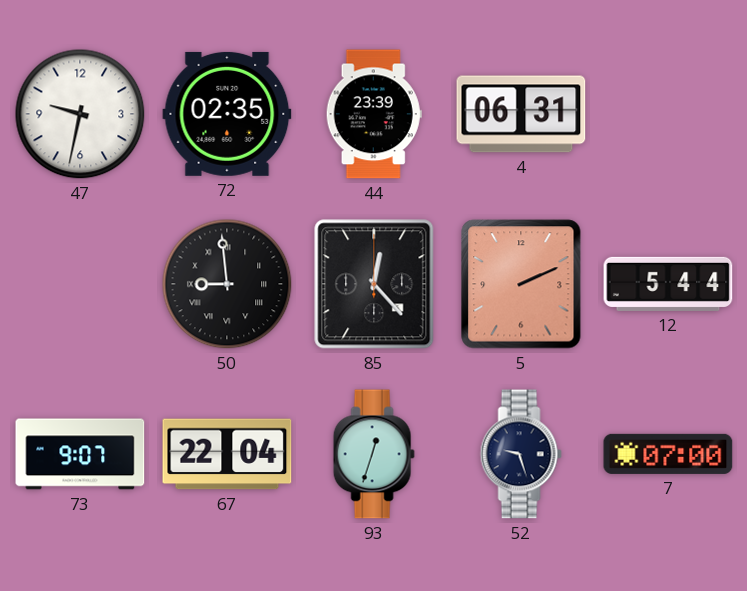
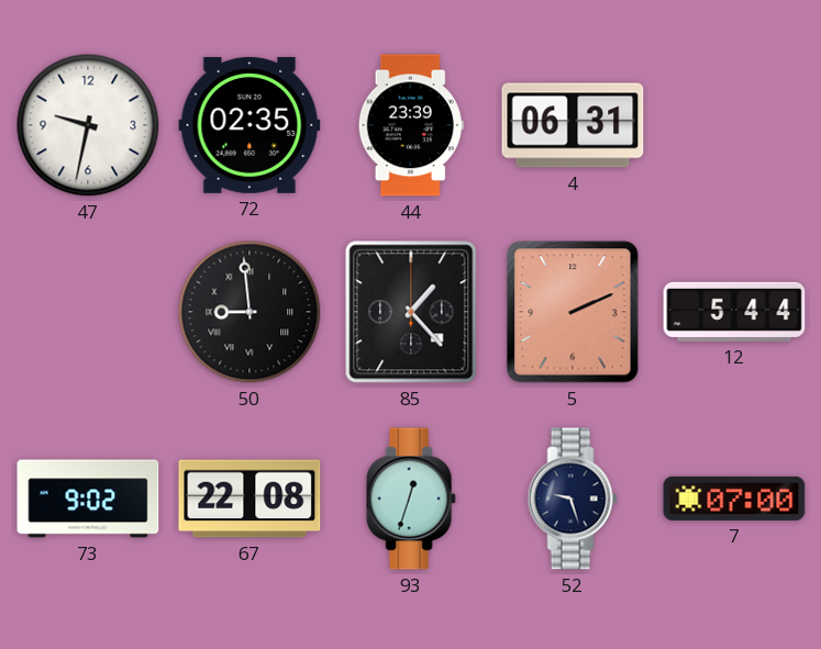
85: 12:23 -> 1:23
73: 9:07 -> 9:02
67: 22:04 -> 22:08
